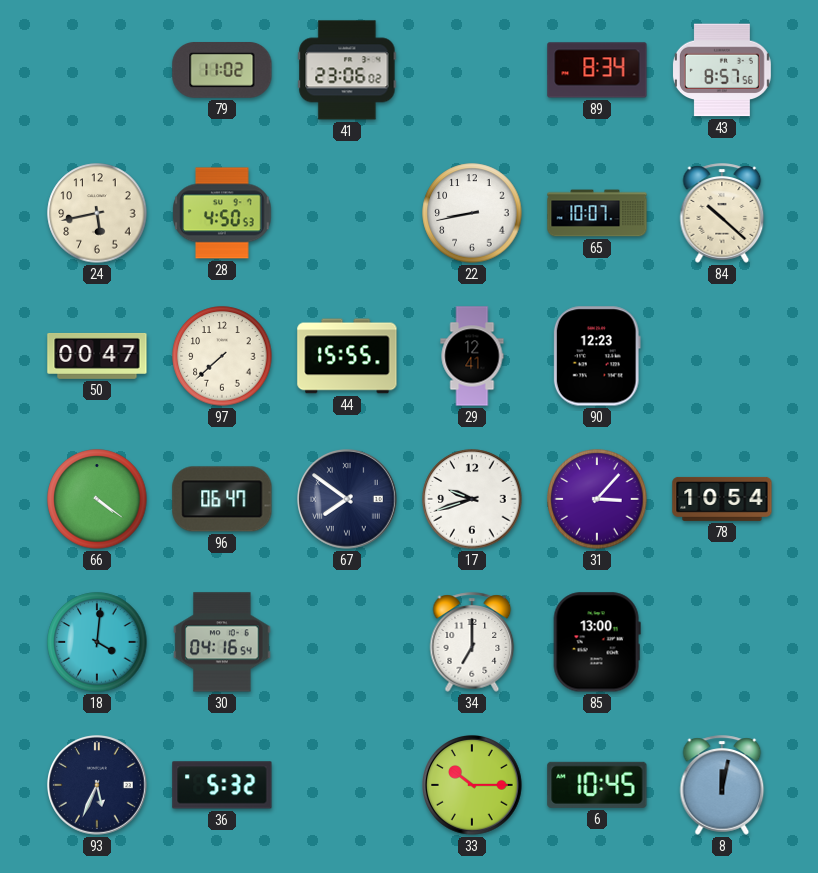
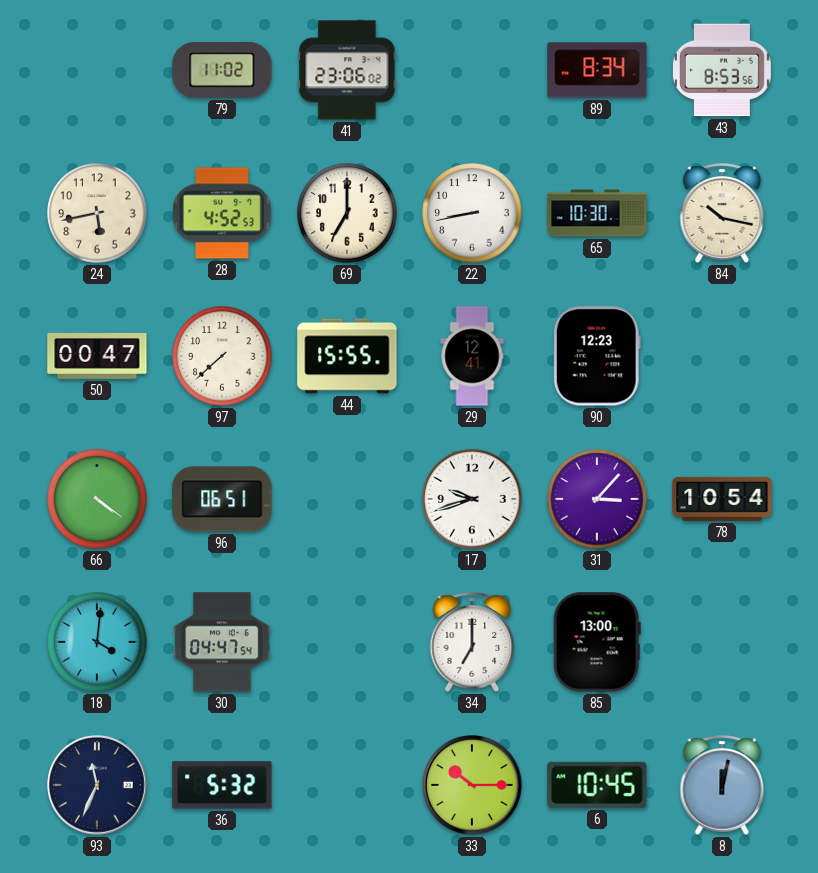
43: 8:57 -> 8:53
28: 4:50 -> 4:52
69: none -> 7:00
65: 10:07 -> 10:30
84: 10:22 -> 10:17
96: 06:47 -> 06:51
67: 7:51 -> none
30: 04:16 -> 04:47
93: 5:34 -> 11:34
